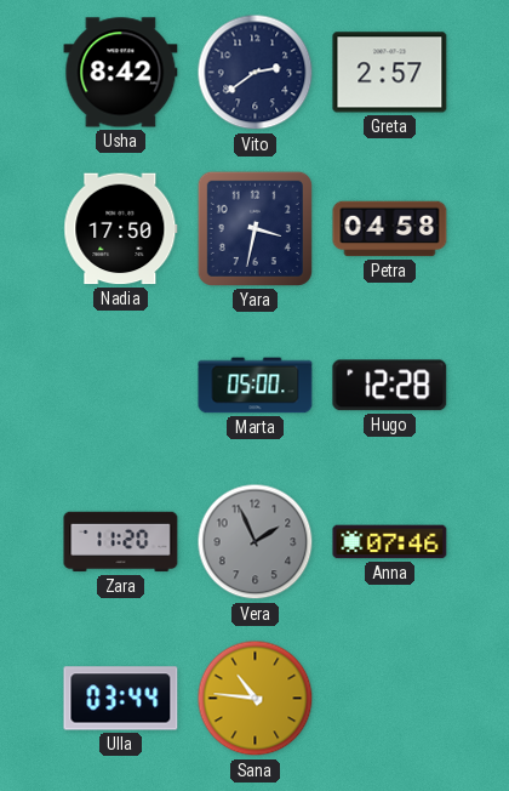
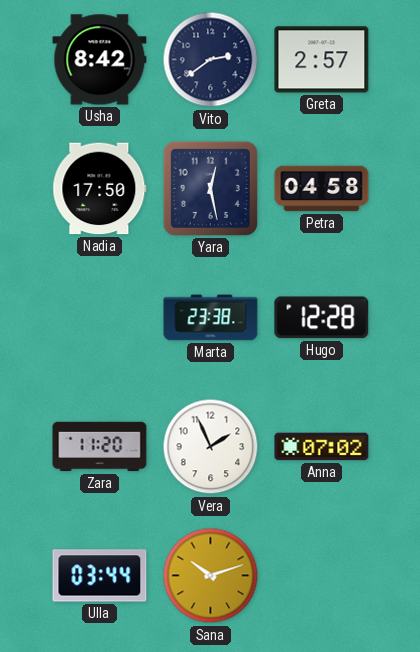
Yara: 3:32 -> 12:28
Marta: 05:00 -> 23:38
Vera dial: grey -> white
Anna: 07:46 -> 07:02
Sana: 10:46 -> 10:12
